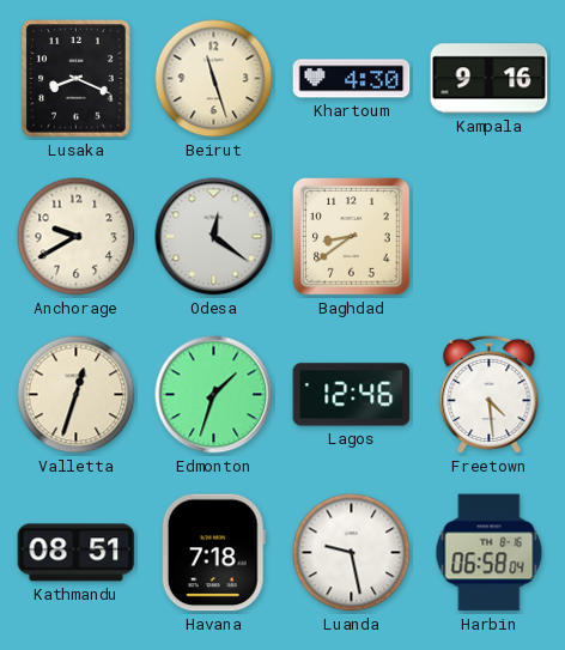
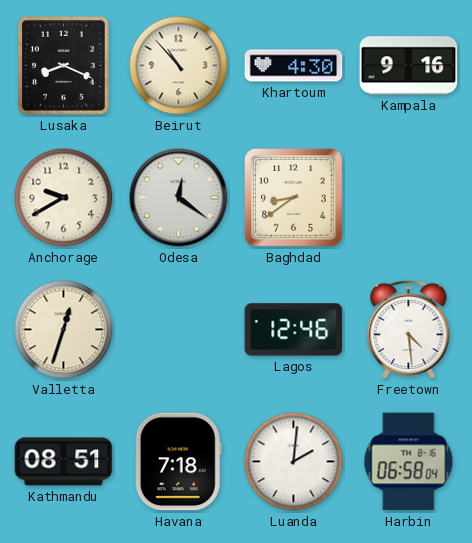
Beirut: 11:27 -> 10:53
Edmonton: 1:33 -> none
Luanda: 9:28 -> 2:01
